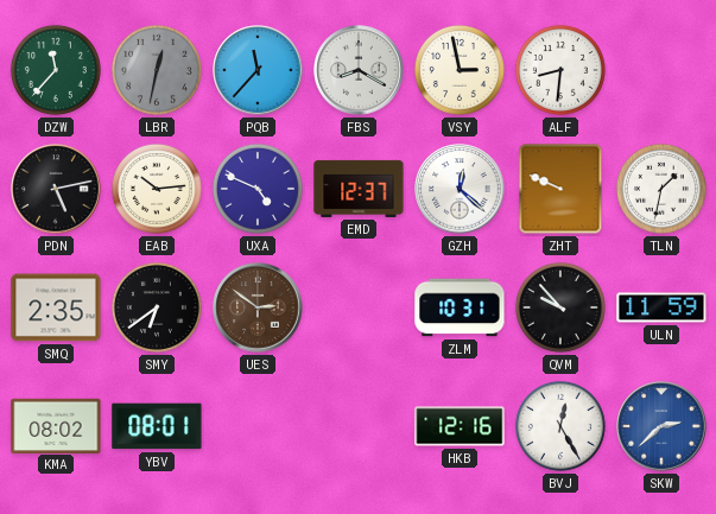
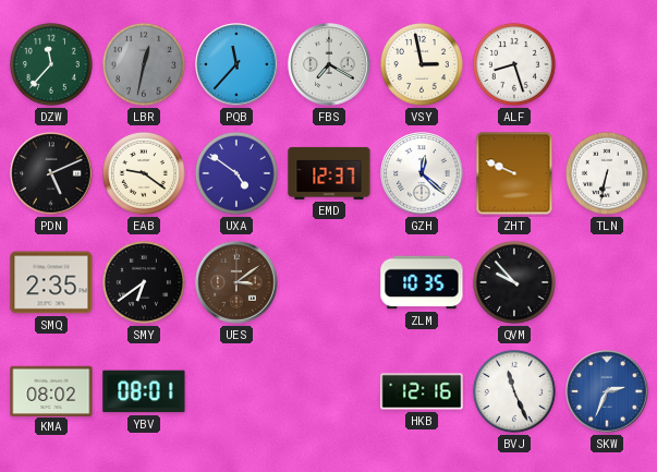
FBS: 8:20 -> 7:20
ALF: 8:31 -> 8:27
PDN: 5:13 -> 5:11
EAB: 10:14 -> 9:21
UXA: 4:49 -> 4:51
TLN: 1:32 -> 6:32
UES: 2:51 -> 3:09
ZLM: 10:31 -> 10:35
ULN: 11:59 -> none
BVJ: 12:25 -> 11:26
SKW: 2:38 -> 2:34
